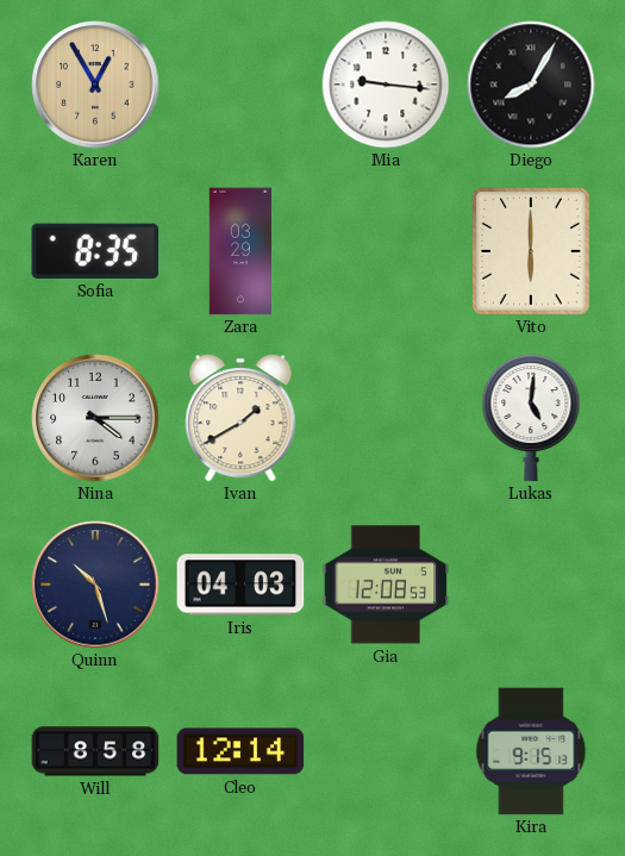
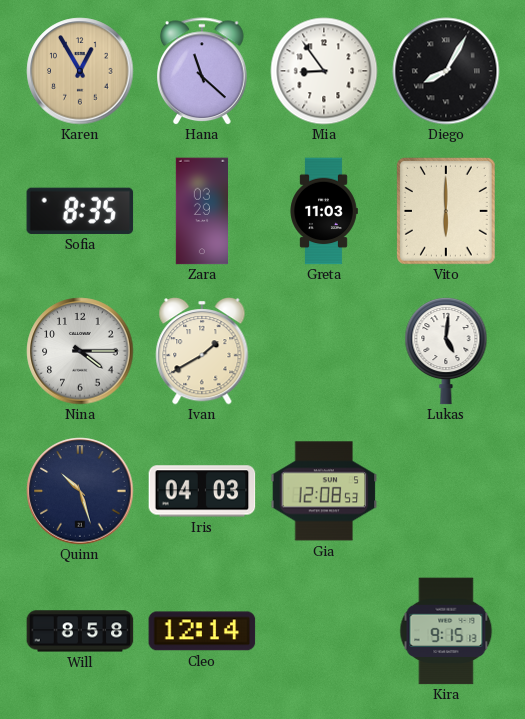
Hana: none -> 11:22
Mia: 9:16 -> 8:54
Greta: none -> 11:03
